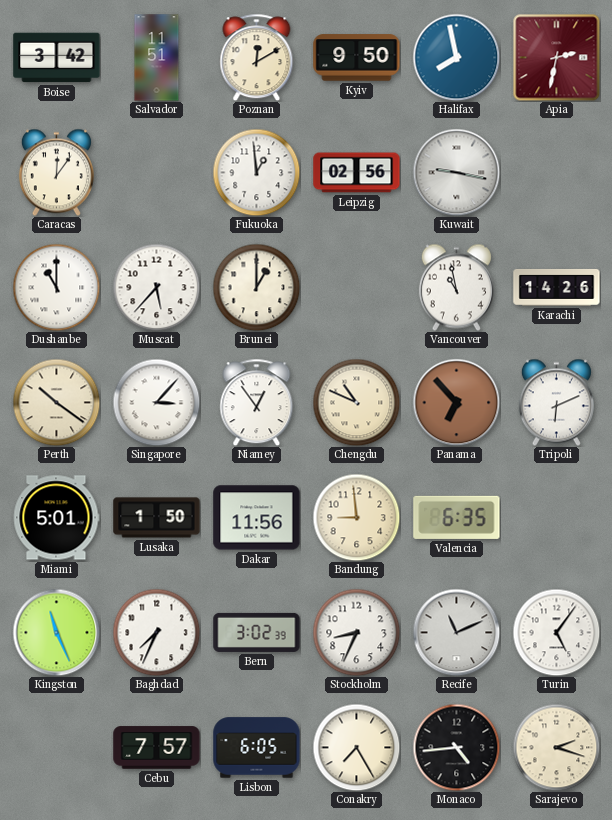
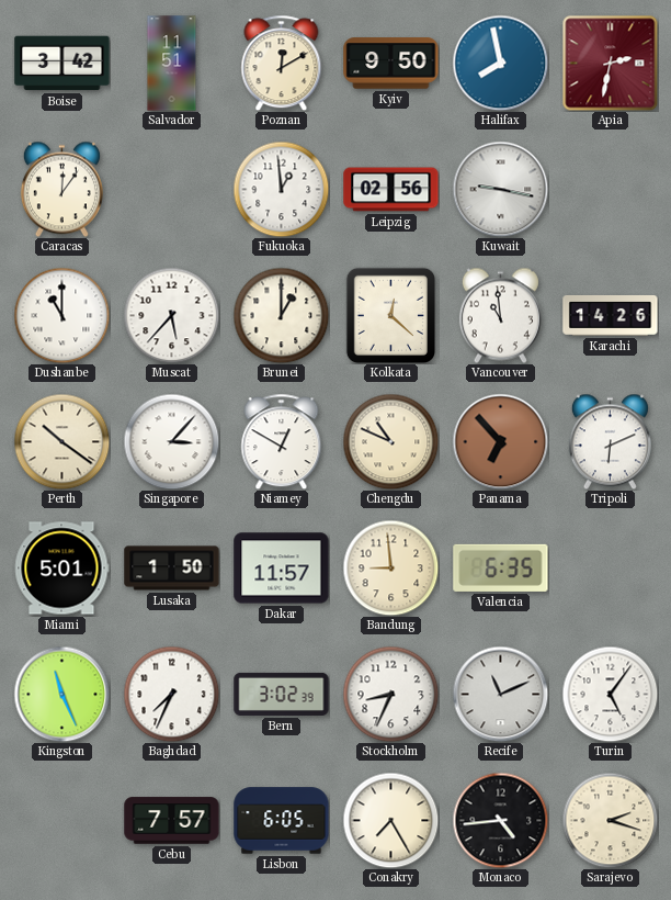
Kolkata: none -> 12:22
Vancouver: 10:58 -> 10:59
Niamey: 12:54 -> 12:50
Dakar: 11:56 -> 11:57
